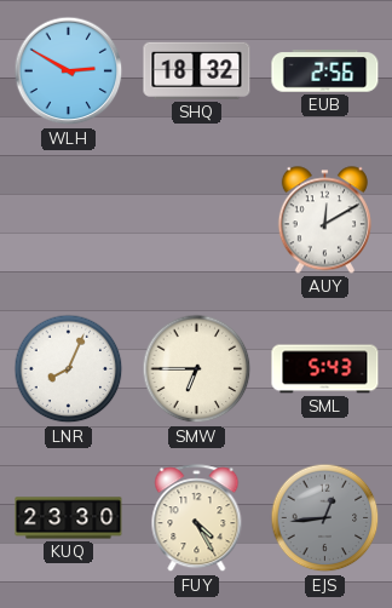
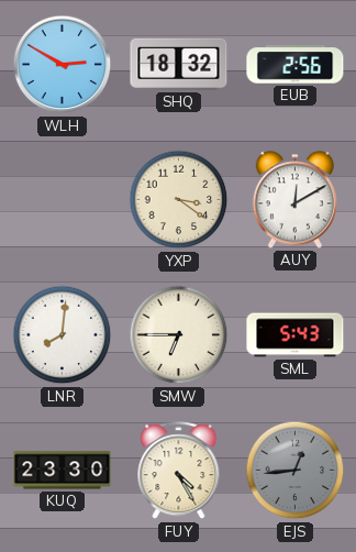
YXP: none -> 3:21
LNR: 8:04 -> 8:01
